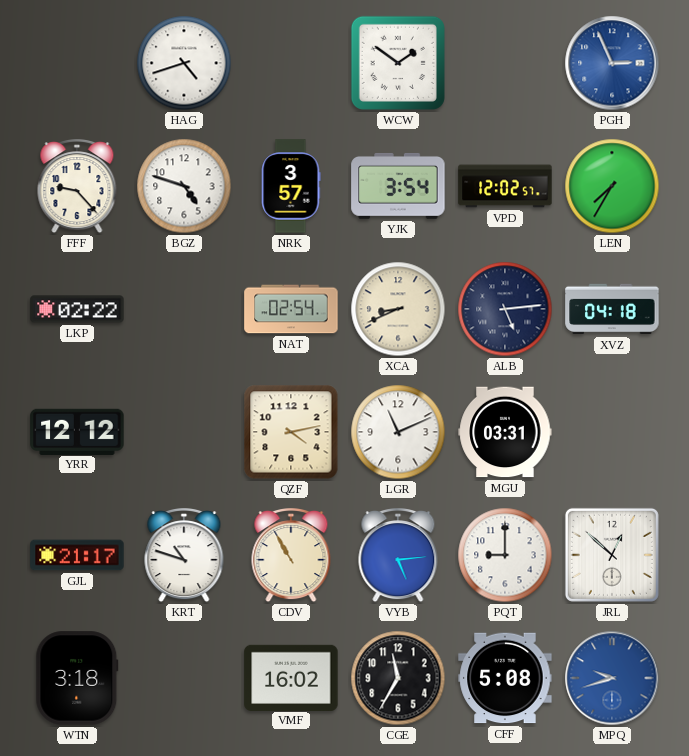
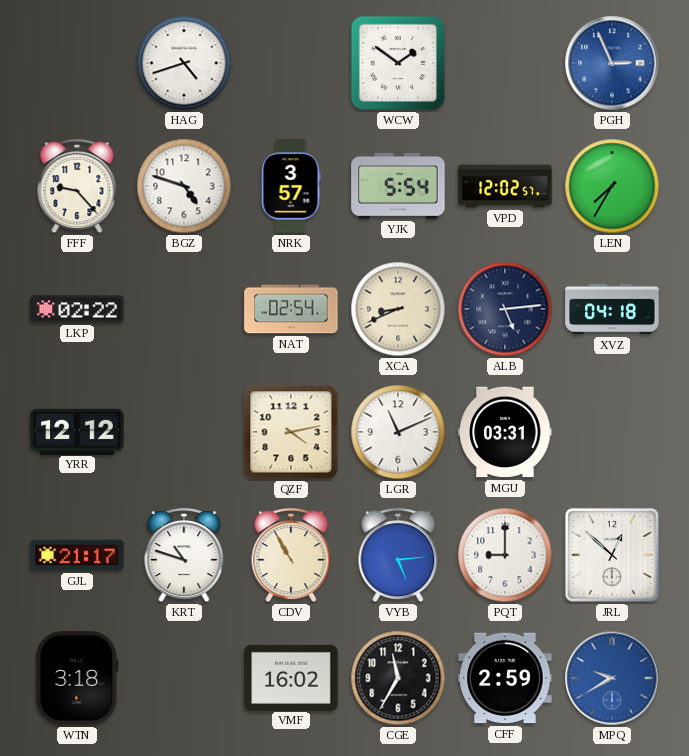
YJK: 3:54 -> 5:54
CFF: 5:08 -> 2:59
MPQ: 9:42 -> 9:40
